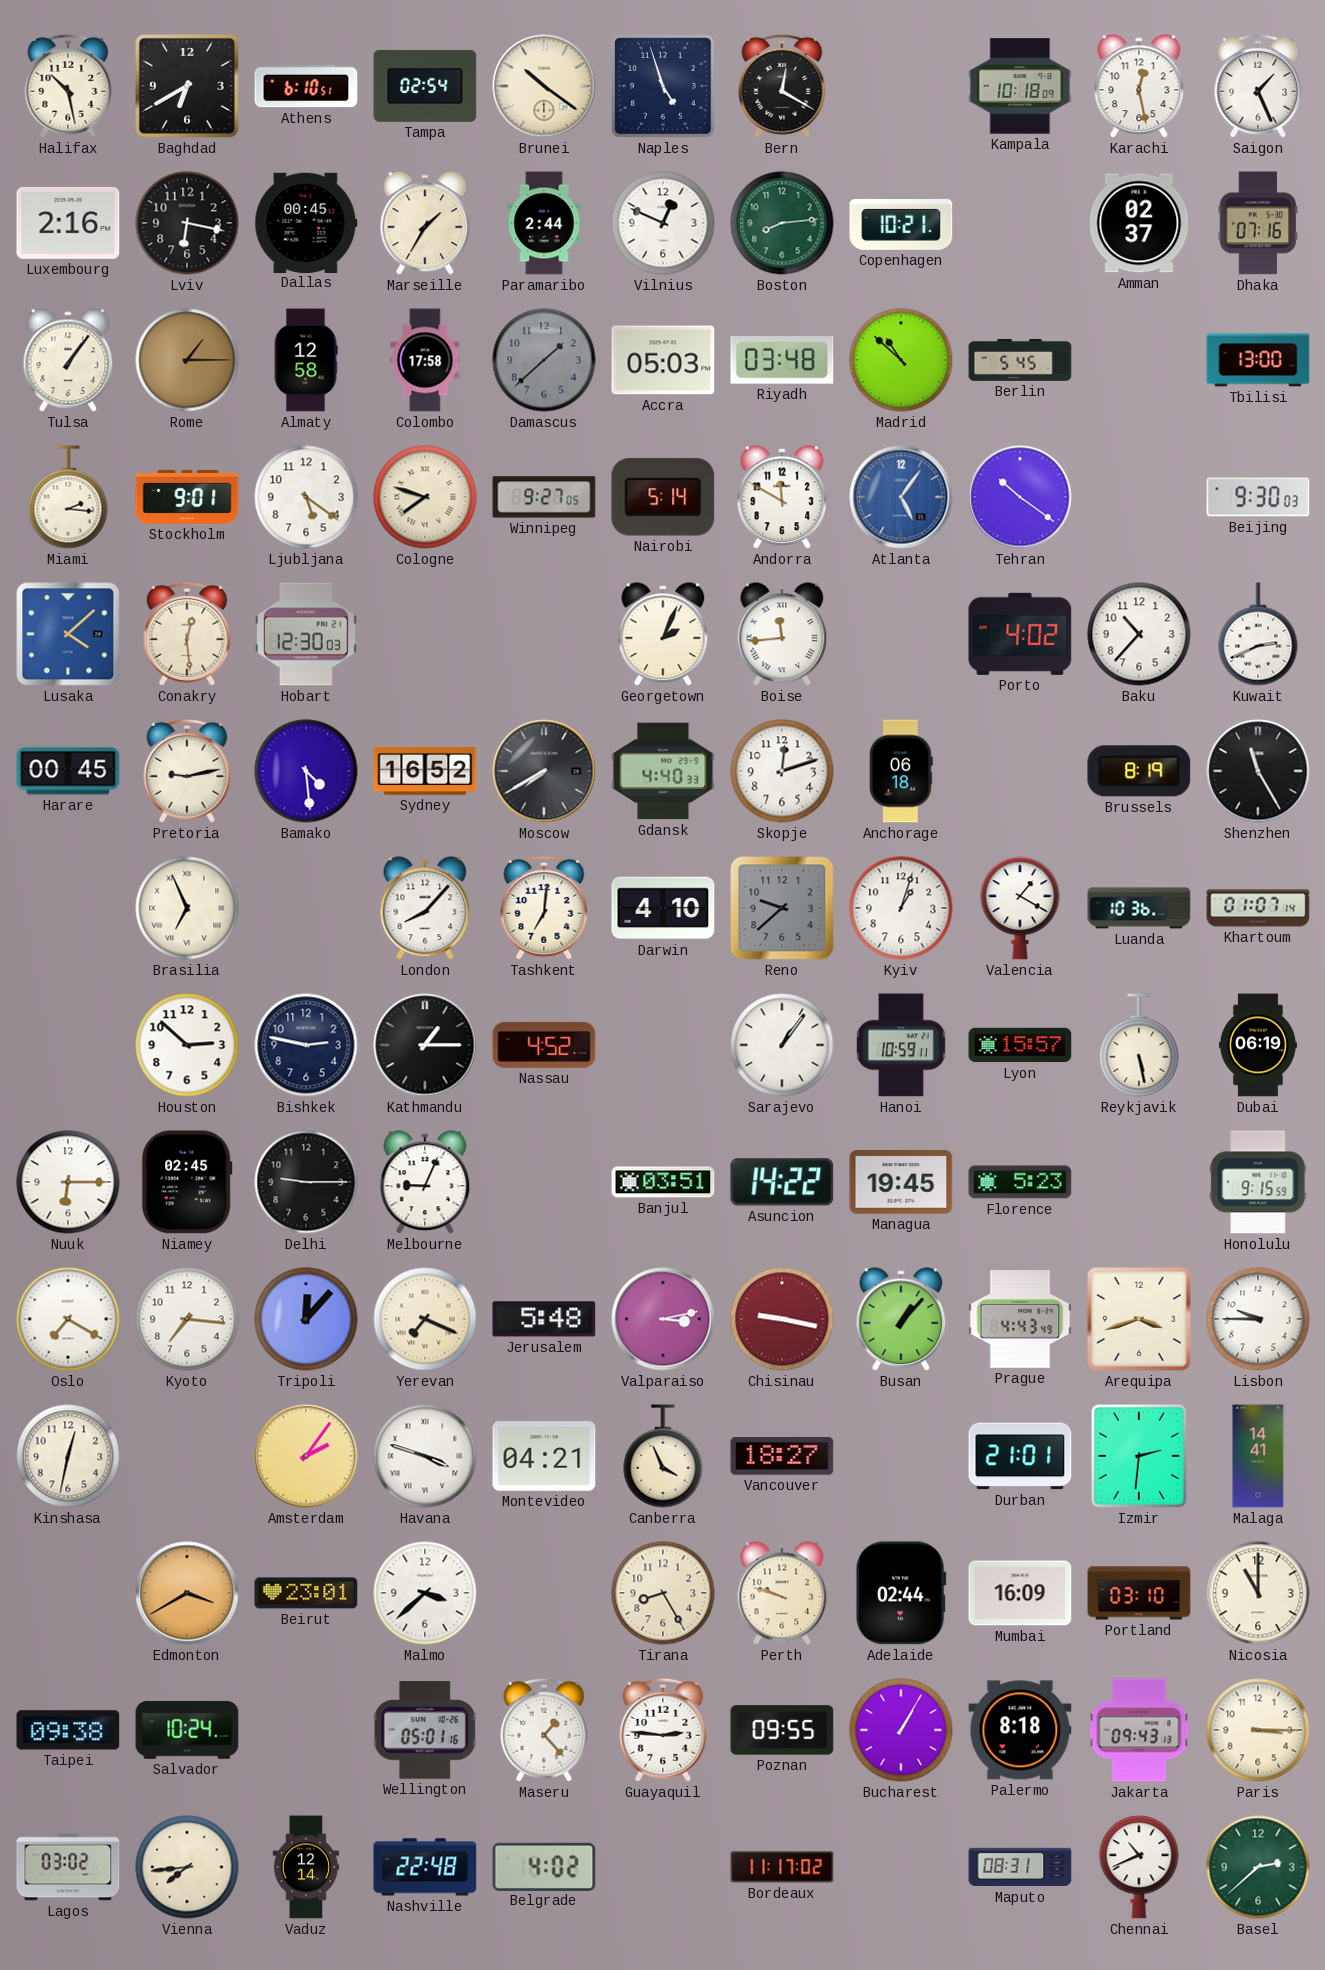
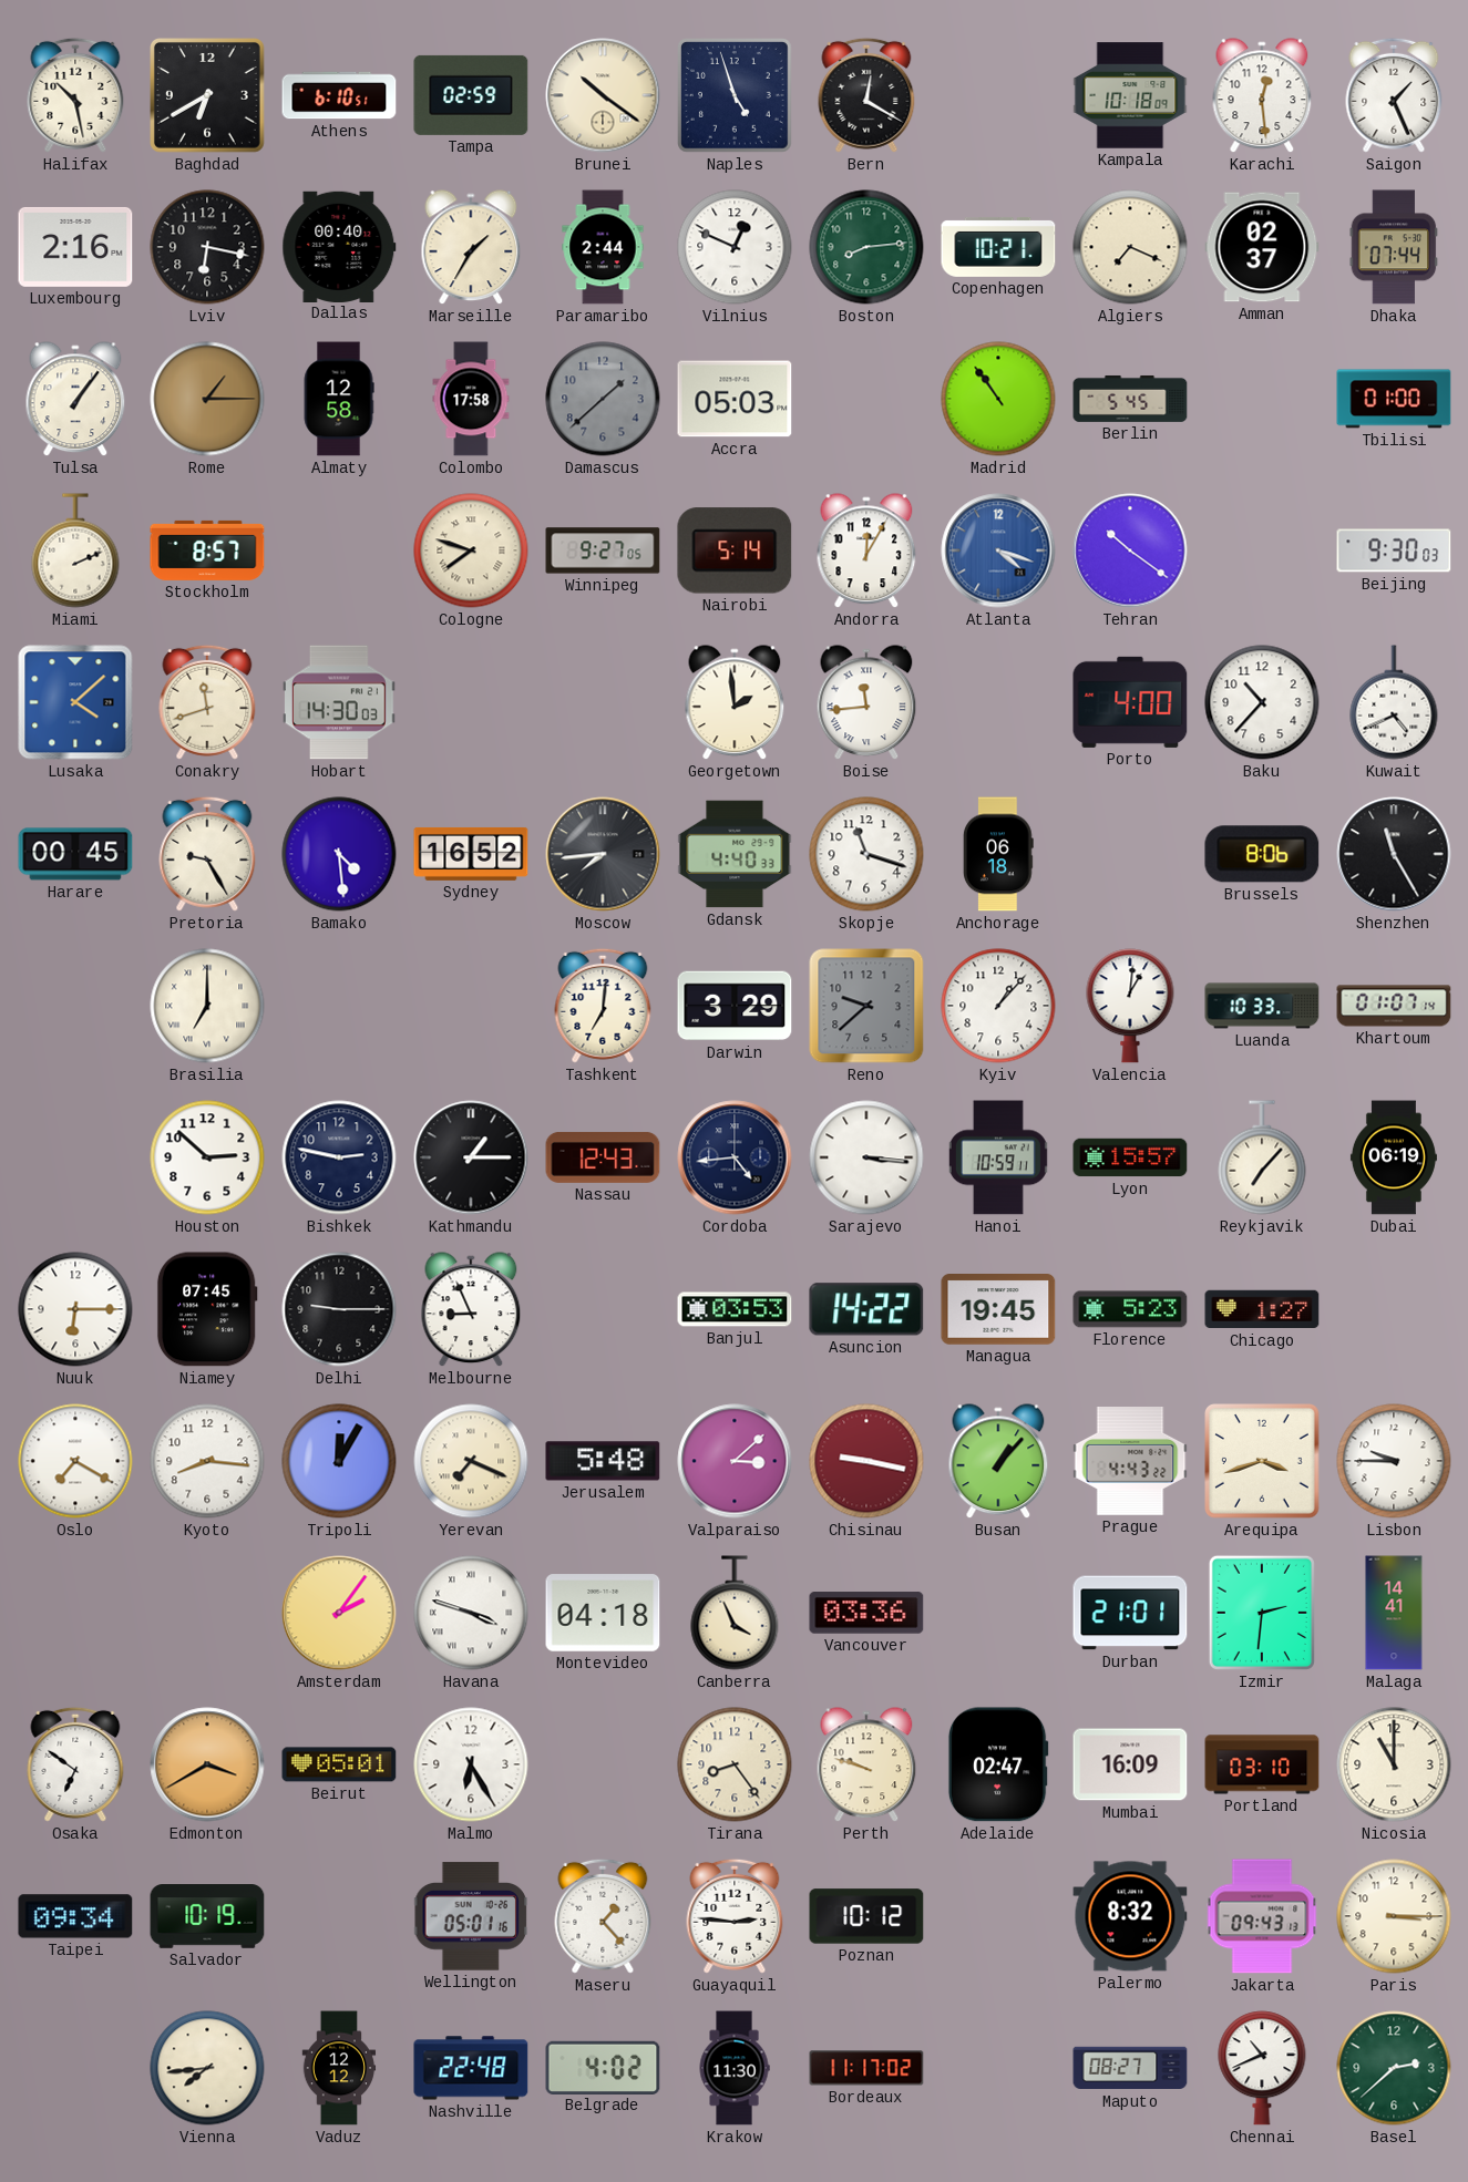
Tampa: 02:54 -> 02:59
Karachi: 12:28 -> 12:29
Dallas: 00:45 -> 00:40
Algiers: none -> 7:19
Dhaka: 07:16 -> 07:44
Riyadh: 03:48 -> none
Madrid: 10:52 -> 10:54
Tbilisi: 13:00 -> 01:00
Miami: 2:16 -> 2:11
Stockholm: 9:01 -> 8:57
Ljubljana: 5:21 -> none
Andorra: 11:50 -> 12:05
Atlanta: 5:06 -> 4:18
Conakry: 12:29 -> 11:42
Hobart: 12:30 -> 14:30
Georgetown: 2:04 -> 1:59
Porto: 4:02 -> 4:00
Kuwait: 2:41 -> 4:41
Pretoria: 9:13 -> 9:25
Moscow: 7:40 -> 7:44
Skopje: 12:12 -> 11:18
Brussels: 8:19 -> 8:06
Brasilia: 6:56 -> 7:00
London: 8:07 -> none
Darwin: 4:10 -> 3:29
Kyiv: 1:03 -> 1:07
Valencia: 1:20 -> 1:01
Luanda: 10:36 -> 10:33
Nassau: 4:52 -> 12:43
Cordoba: none -> 4:44
Sarajevo: 1:06 -> 3:16
Reykjavik: 5:28 -> 7:07
Niamey: 02:45 -> 07:45
Melbourne: 9:04 -> 8:56
Banjul: 03:51 -> 03:53
Chicago: none -> 1:27
Honolulu: 9:15 -> none
Kyoto: 7:16 -> 8:16
Tripoli: 12:07 -> 12:05
Valparaiso: 3:13 -> 3:08
Prague: 4:43:49 -> 4:43:22
Kinshasa: 12:32 -> none
Montevideo: 04:21 -> 04:18
Vancouver: 18:27 -> 03:36
Osaka: none -> 6:51
Beirut: 23:01 -> 05:01
Malmo: 3:38 -> 6:25
Tirana: 8:25 -> 8:24
Adelaide: 02:44 -> 02:47
Taipei: 09:38 -> 09:34
Salvador: 10:24 -> 10:19
Poznan: 09:55 -> 10:12
Bucharest: 1:05 -> none
Palermo: 8:18 -> 8:32
Lagos: 03:02 -> none
Vaduz: 12:14 -> 12:12
Krakow: none -> 11:30
Maputo: 08:31 -> 08:27
